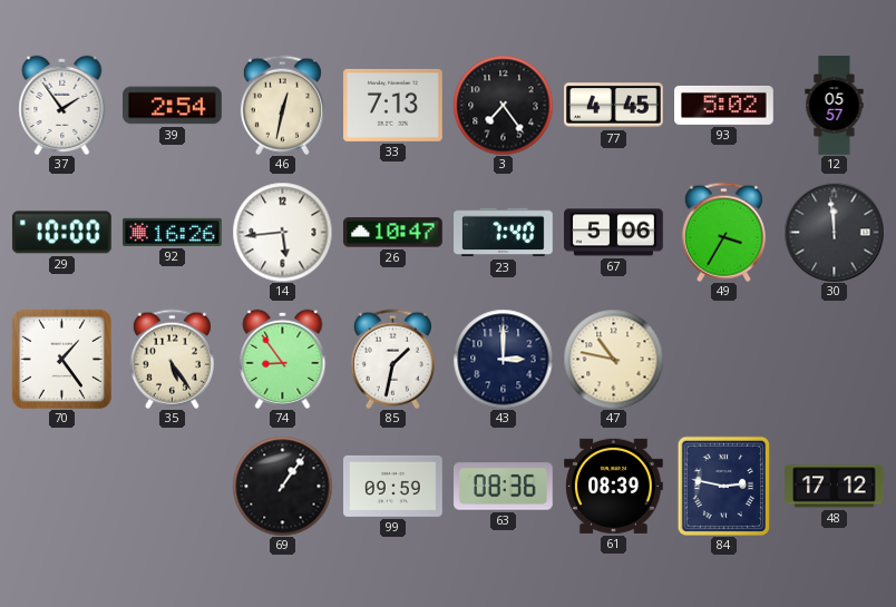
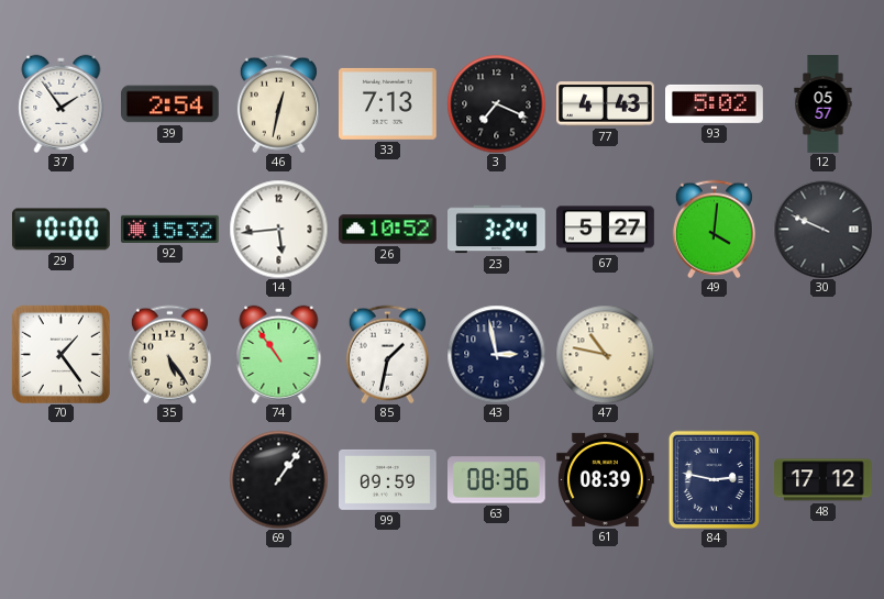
3: 7:24 -> 7:19
77: 4:45 -> 4:43
92: 16:26 -> 15:32
26: 10:47 -> 10:52
23: 7:40 -> 3:24
67: 5:06 -> 5:27
49: 3:35 -> 4:01
30: 11:59 -> 9:49
74: 8:54 -> 10:54
43: 3:00 -> 2:58
